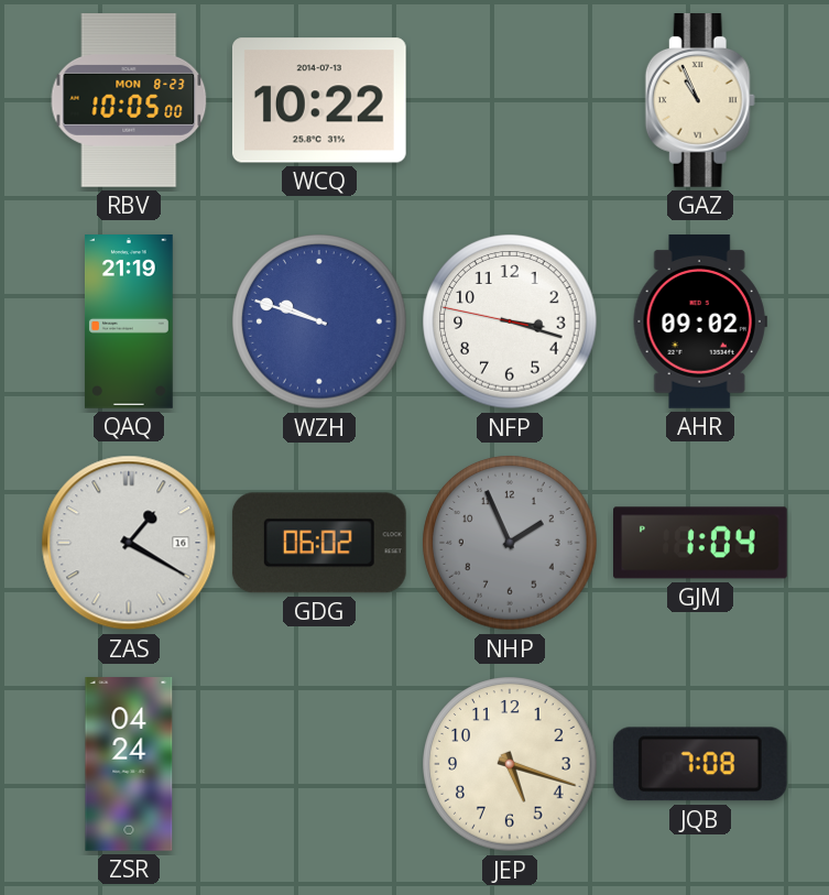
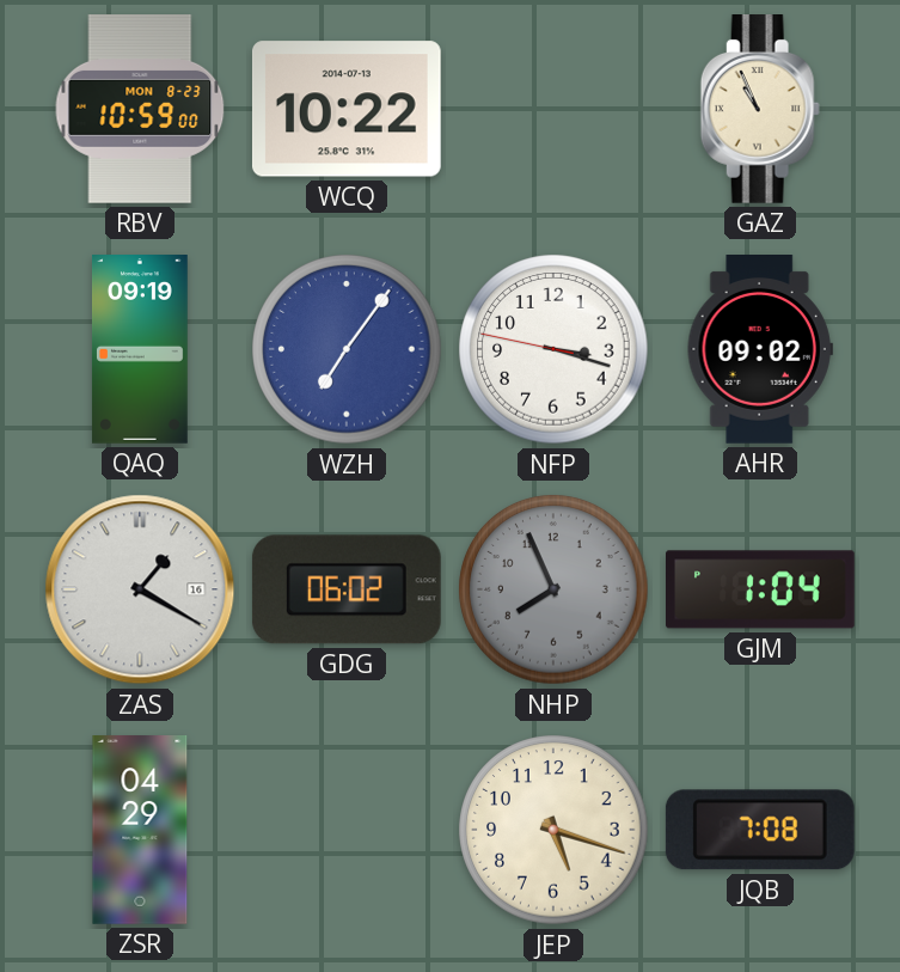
RBV: 10:05 -> 10:59
QAQ: 21:19 -> 09:19
WZH: 9:48 -> 7:06
NHP: 1:56 -> 7:56
ZSR: 04:24 -> 04:29
